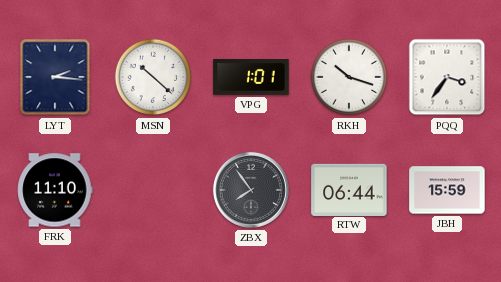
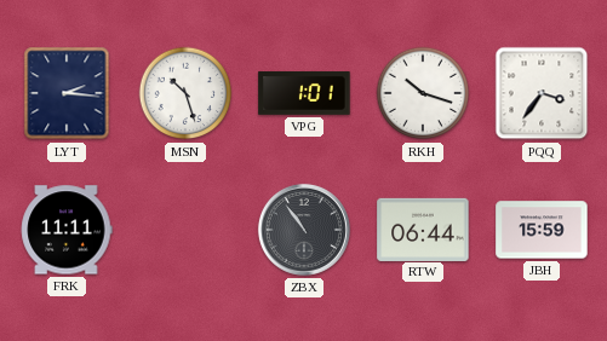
MSN: 10:22 -> 10:27
FRK: 11:10 -> 11:11
ZBX: 7:54 -> 10:54
